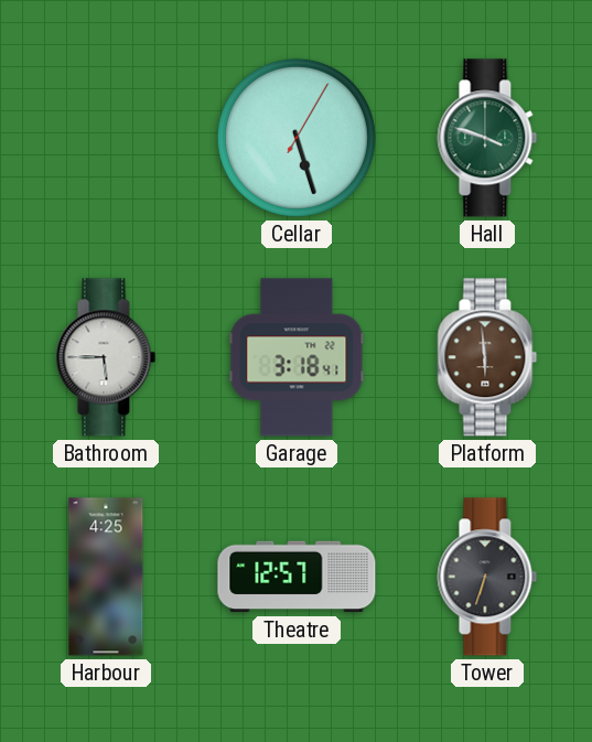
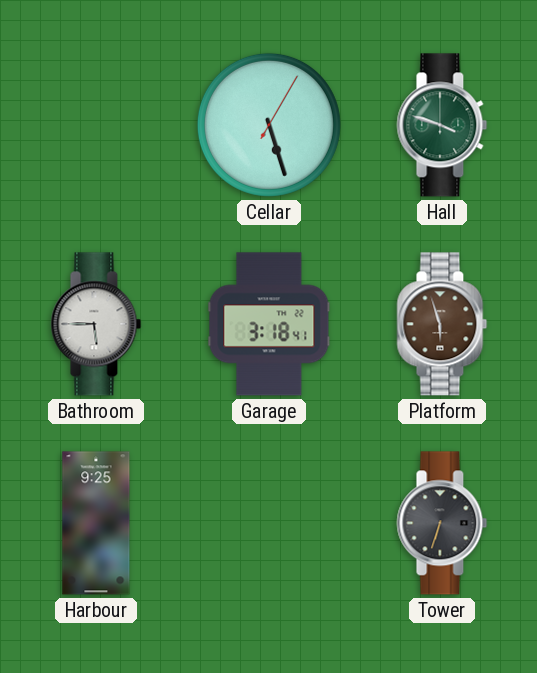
Platform: 5:59 -> 5:57
Harbour: 4:25 -> 9:25
Theatre: 12:57 -> none
